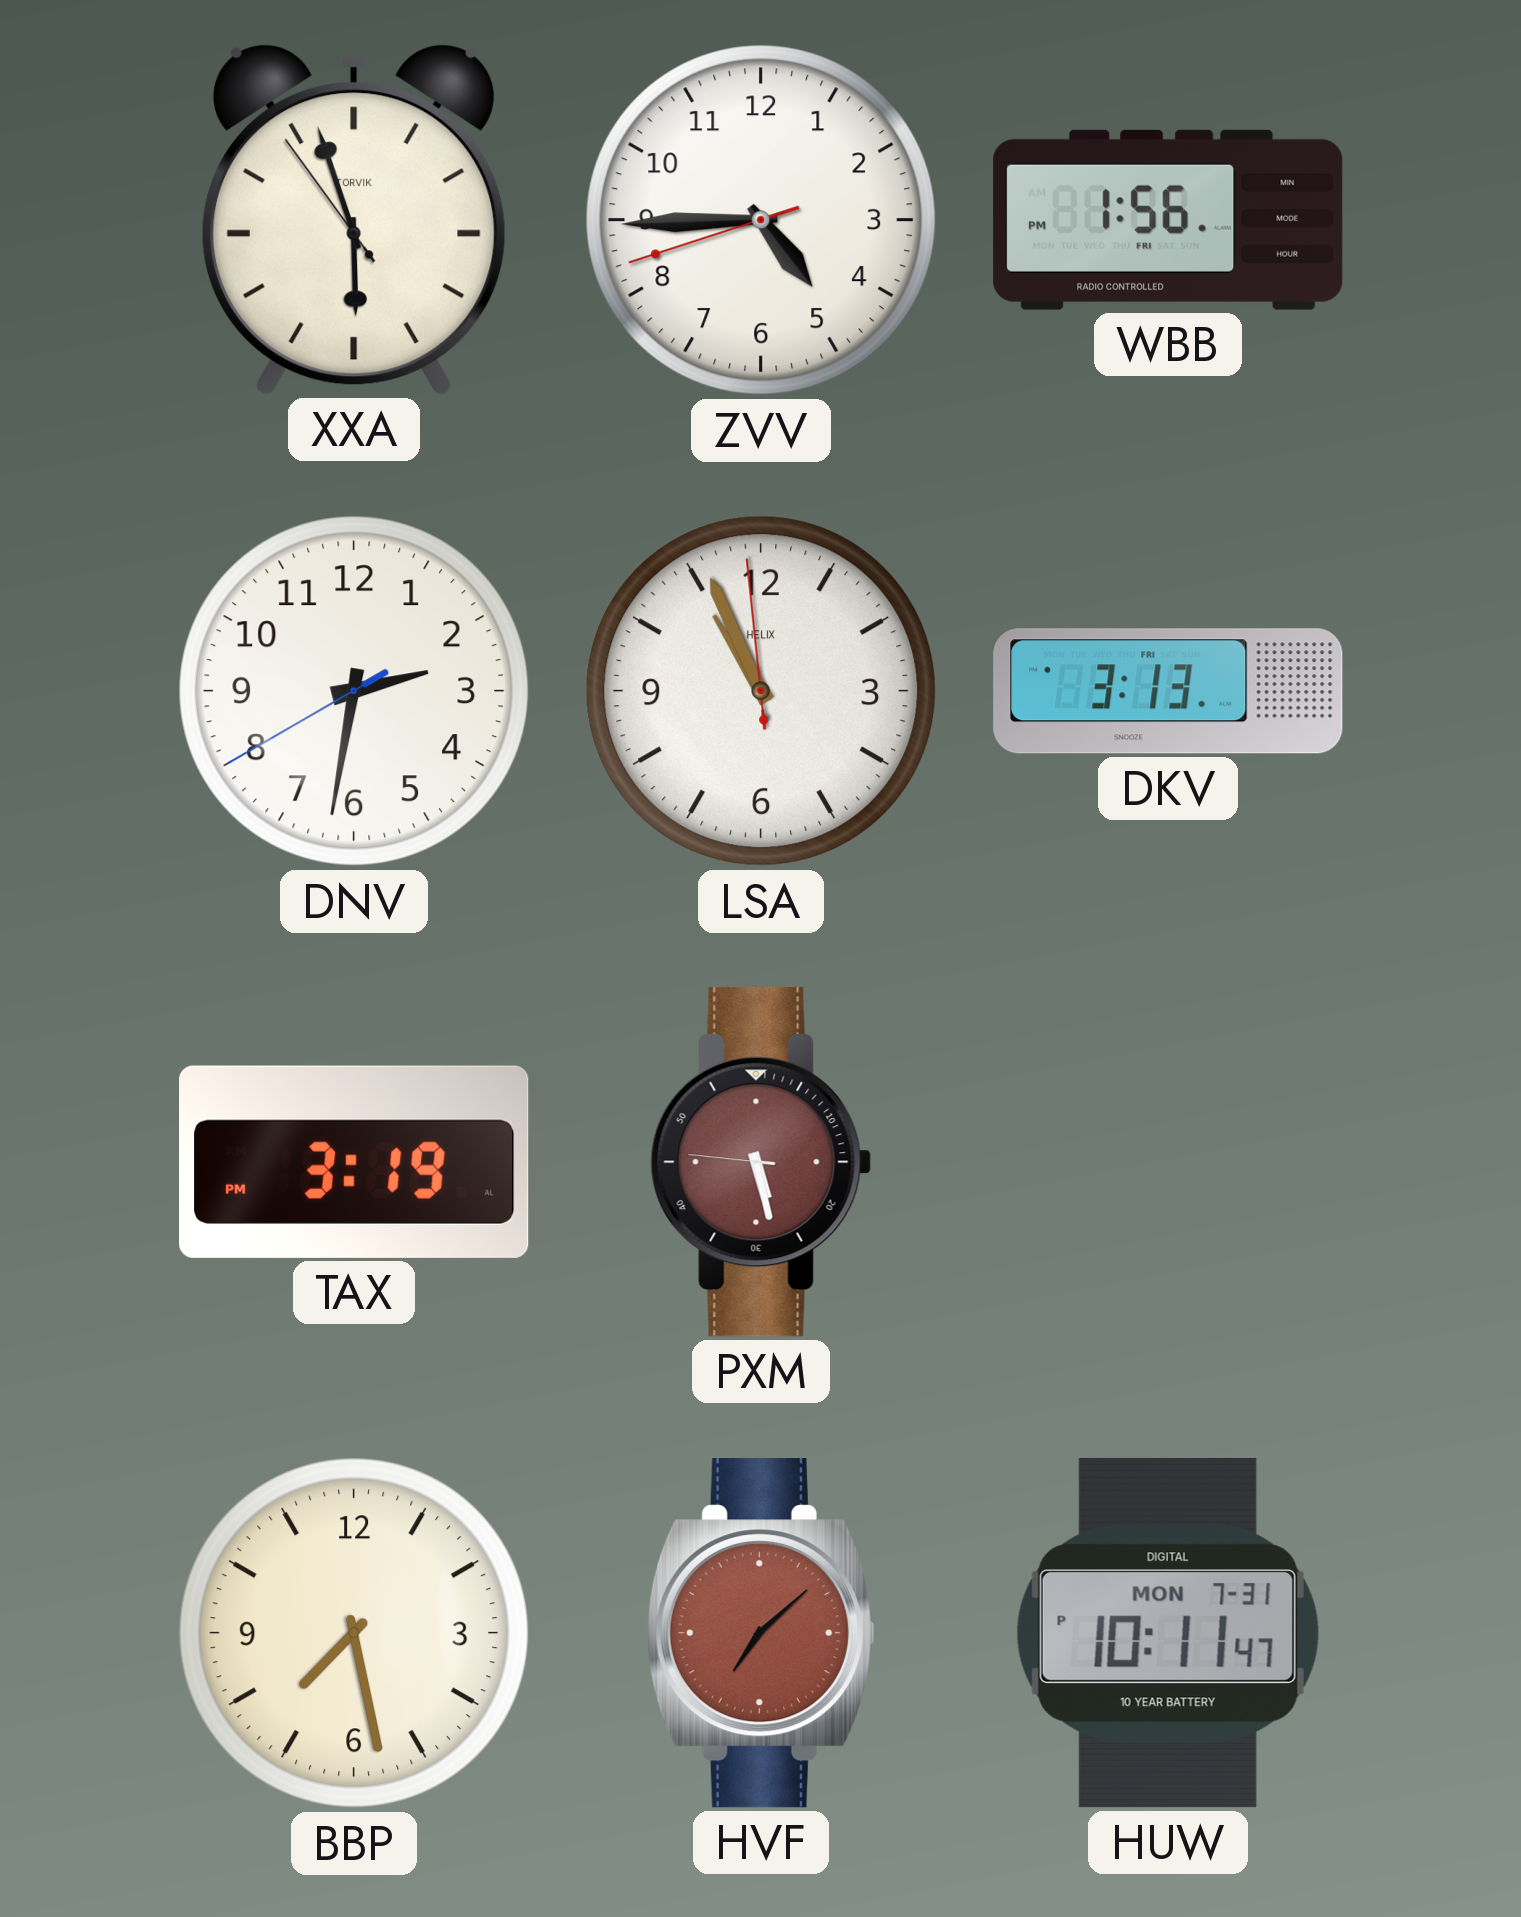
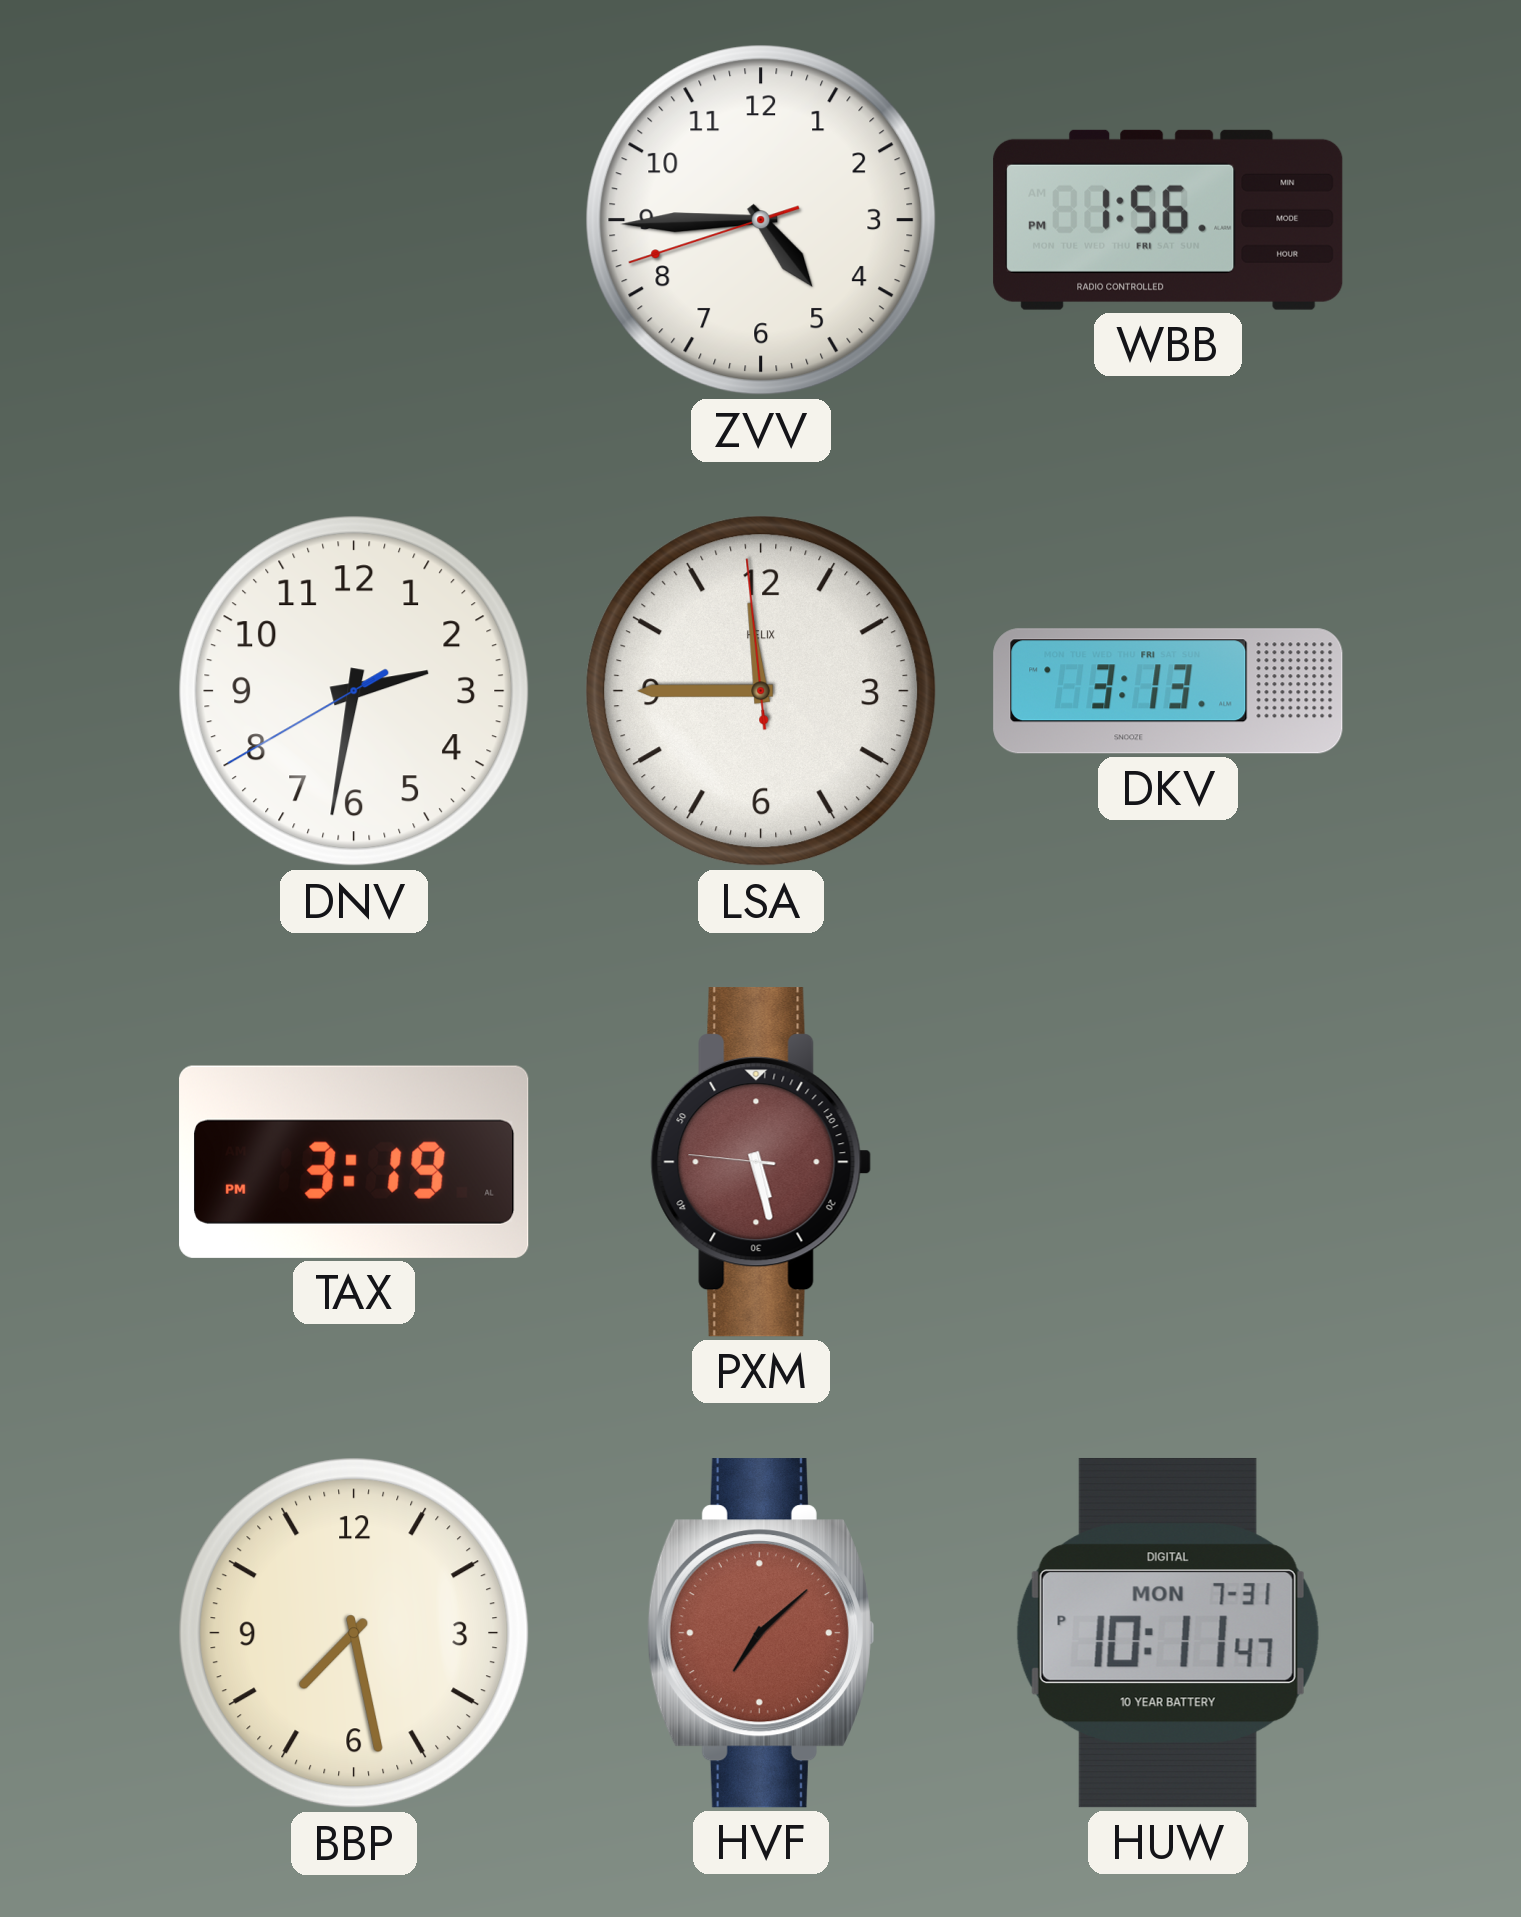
XXA: 5:56 -> none
LSA: 10:55 -> 11:44
